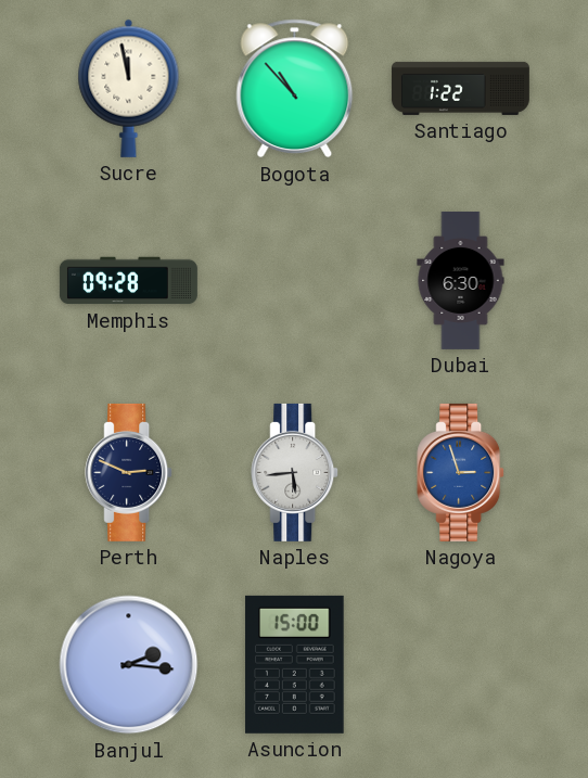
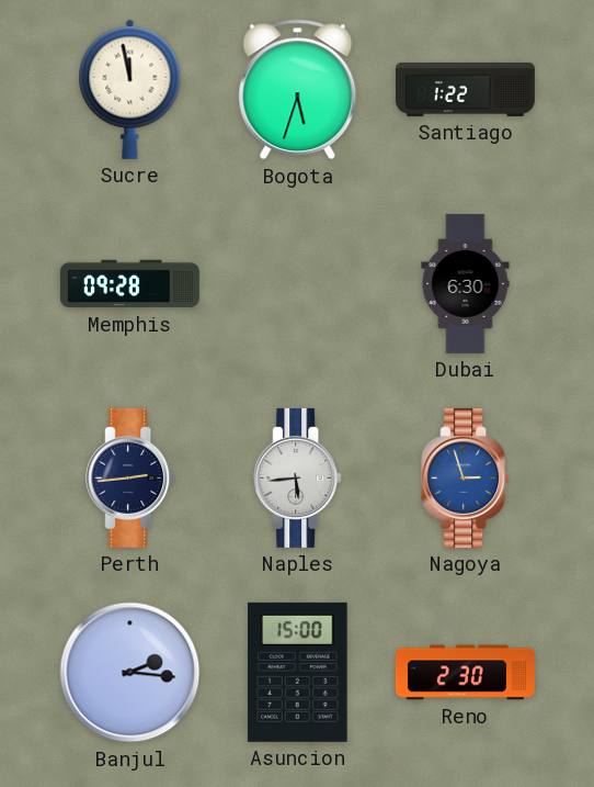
Bogota: 10:53 -> 5:33
Perth: 2:49 -> 2:44
Reno: none -> 2:30
